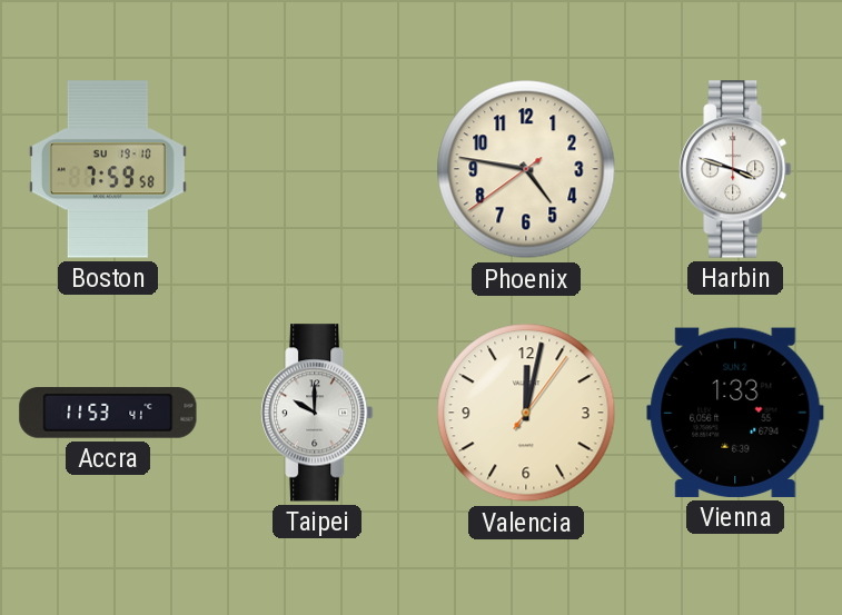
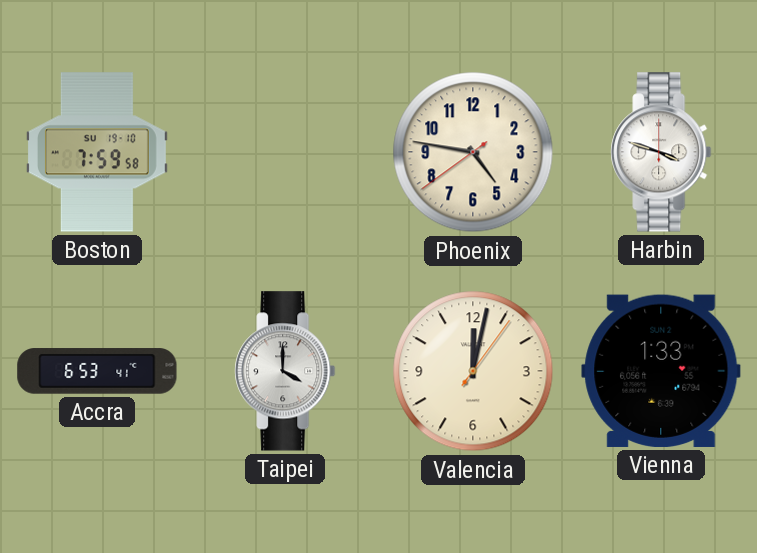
Accra: 11:53 -> 6:53
Taipei: 10:00 -> 4:00
